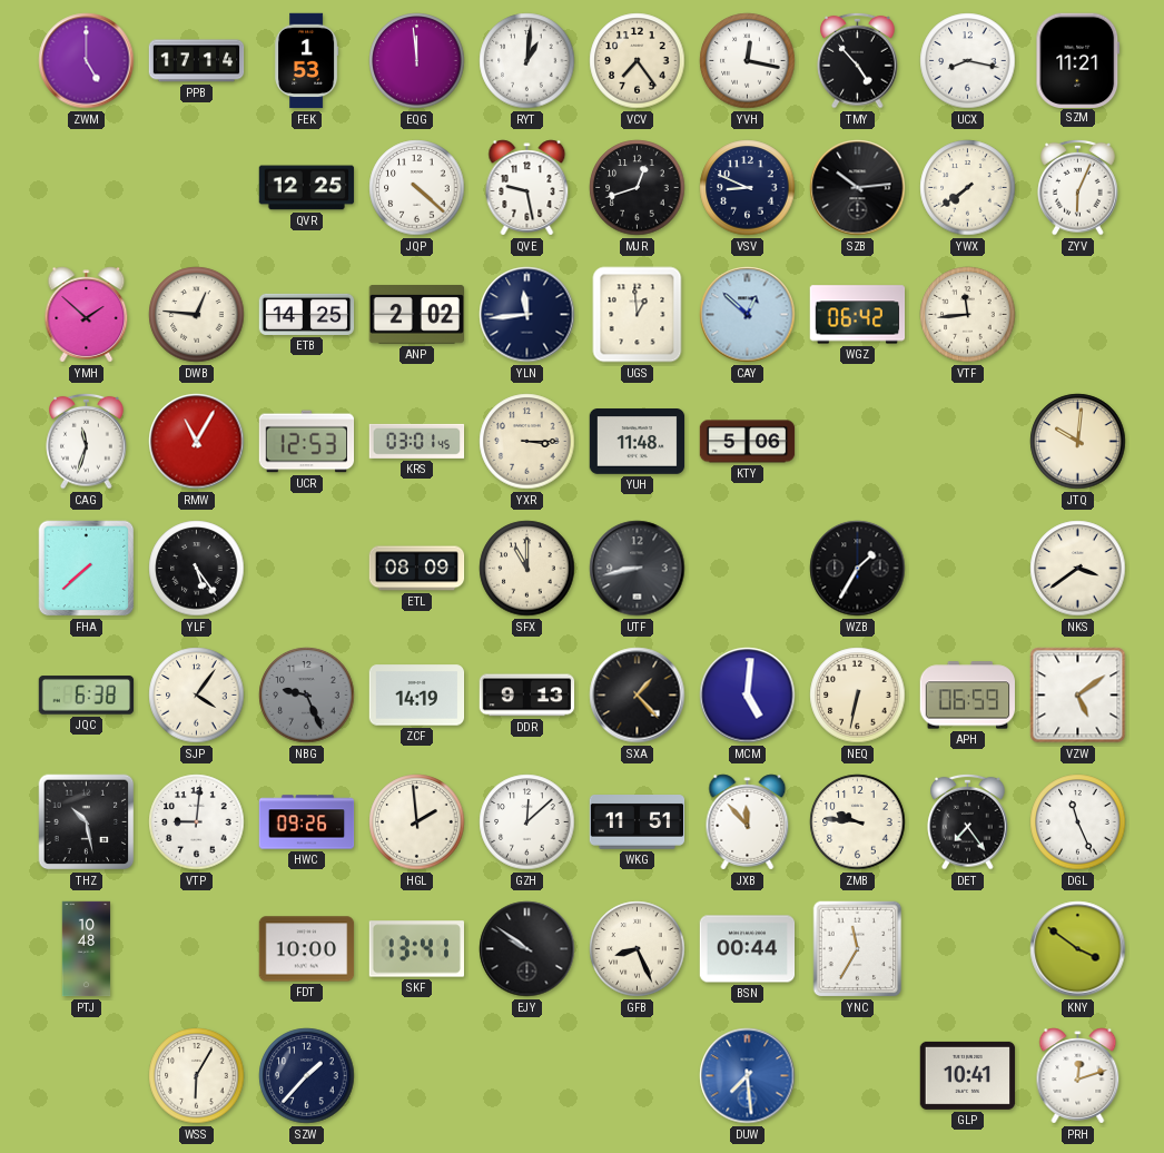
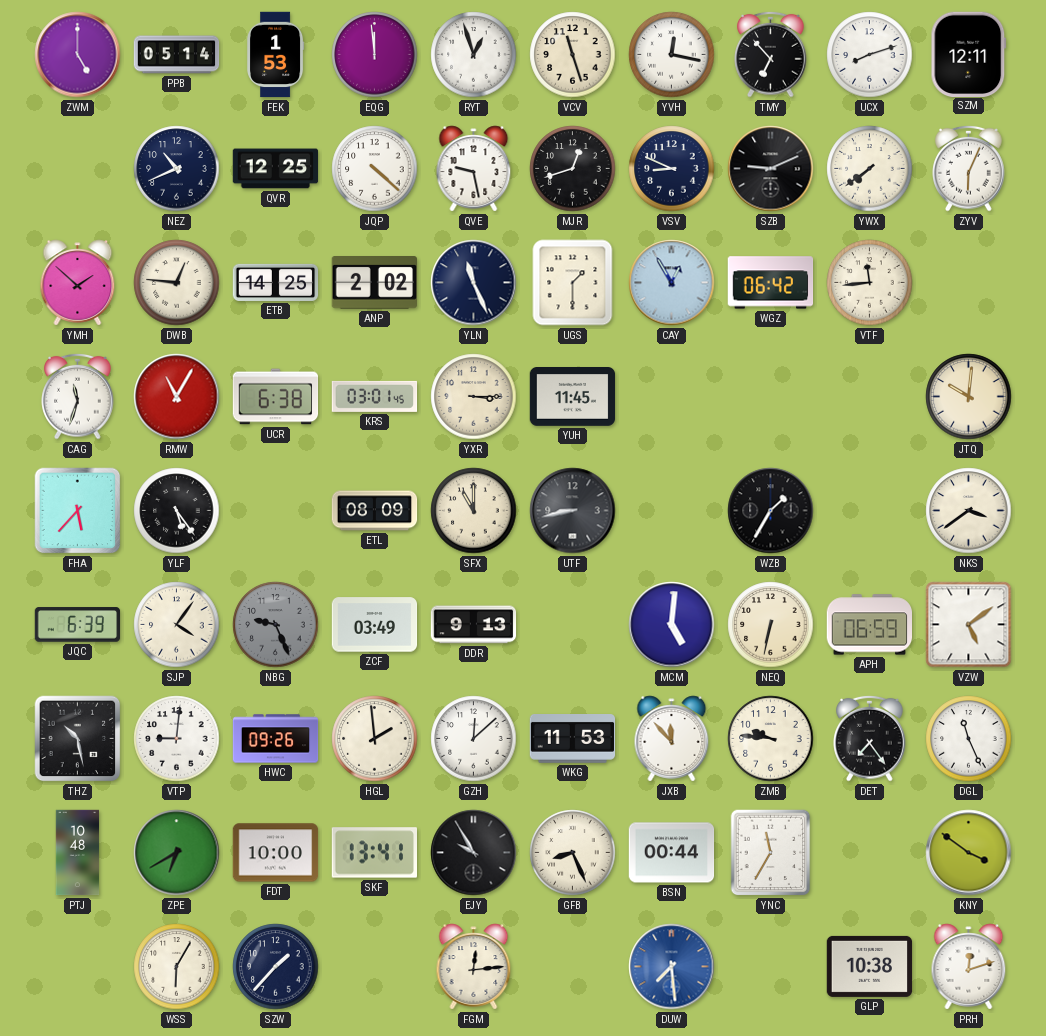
PPB: 17:14 -> 05:14
RYT: 1:01 -> 12:57
VCV: 7:24 -> 11:27
TMY: 4:53 -> 6:53
UCX: 8:17 -> 8:12
SZM: 11:21 -> 12:11
NEZ: none -> 10:41
SZB: 10:14 -> 9:11
YLN: 11:44 -> 11:26
UGS: 12:59 -> 1:30
CAY: 12:52 -> 12:55
UCR: 12:53 -> 6:38
YUH: 11:48 -> 11:45
KTY: 5:06 -> none
FHA: 7:38 -> 5:37
JQC: 6:38 -> 6:39
ZCF: 14:19 -> 03:49
SXA: 1:23 -> none
WKG: 11:51 -> 11:53
ZPE: none -> 6:40
EJY: 9:51 -> 9:55
FGM: none -> 12:14
GLP: 10:41 -> 10:38
